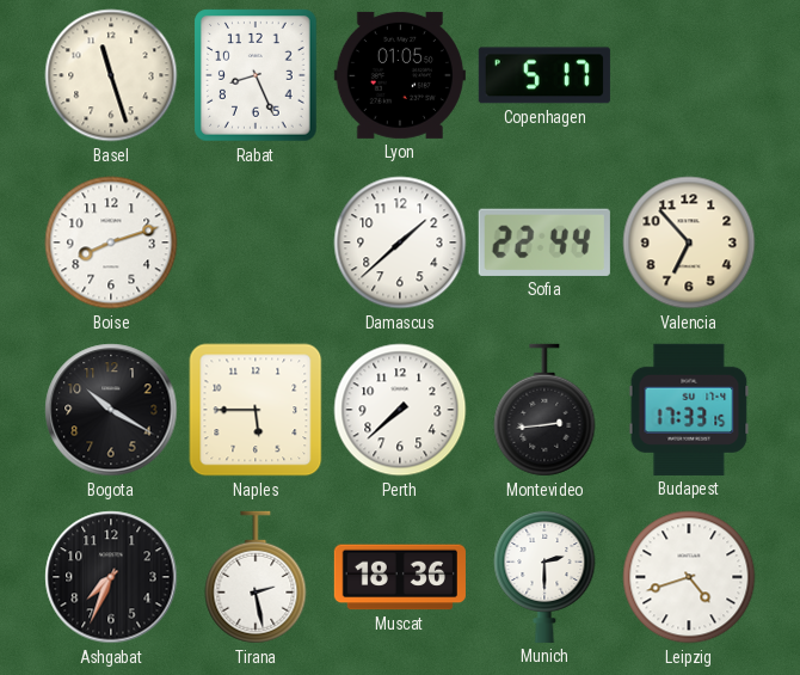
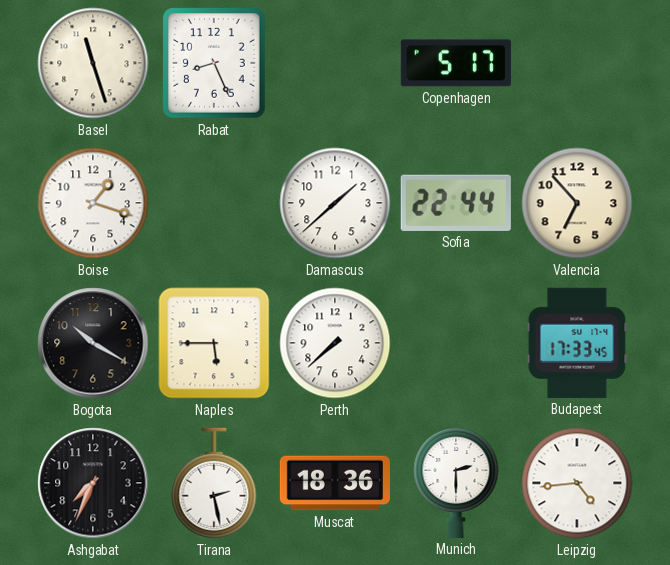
Lyon: 01:05 -> none
Boise: 8:12 -> 1:18
Montevideo: 2:44 -> none
Budapest: 17:33:15 -> 17:33:45
Leipzig: 4:42 -> 4:44
